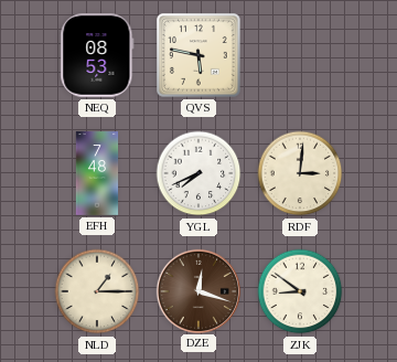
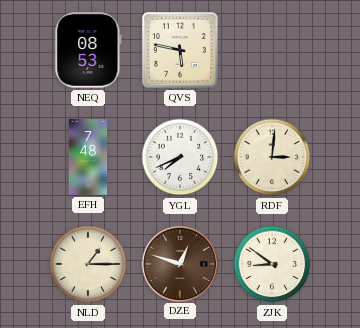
DZE: 12:18 -> 12:48
